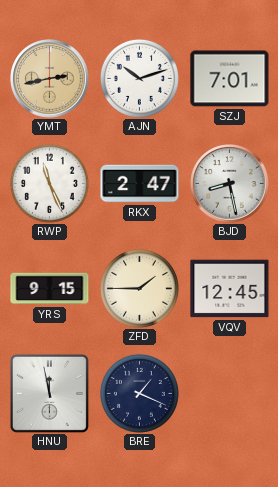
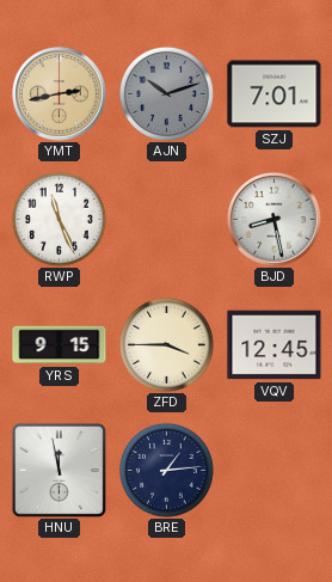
AJN dial: white -> grey
RKX: 2:47 -> none
ZFD: 1:45 -> 3:45
BRE: 1:19 -> 1:14
